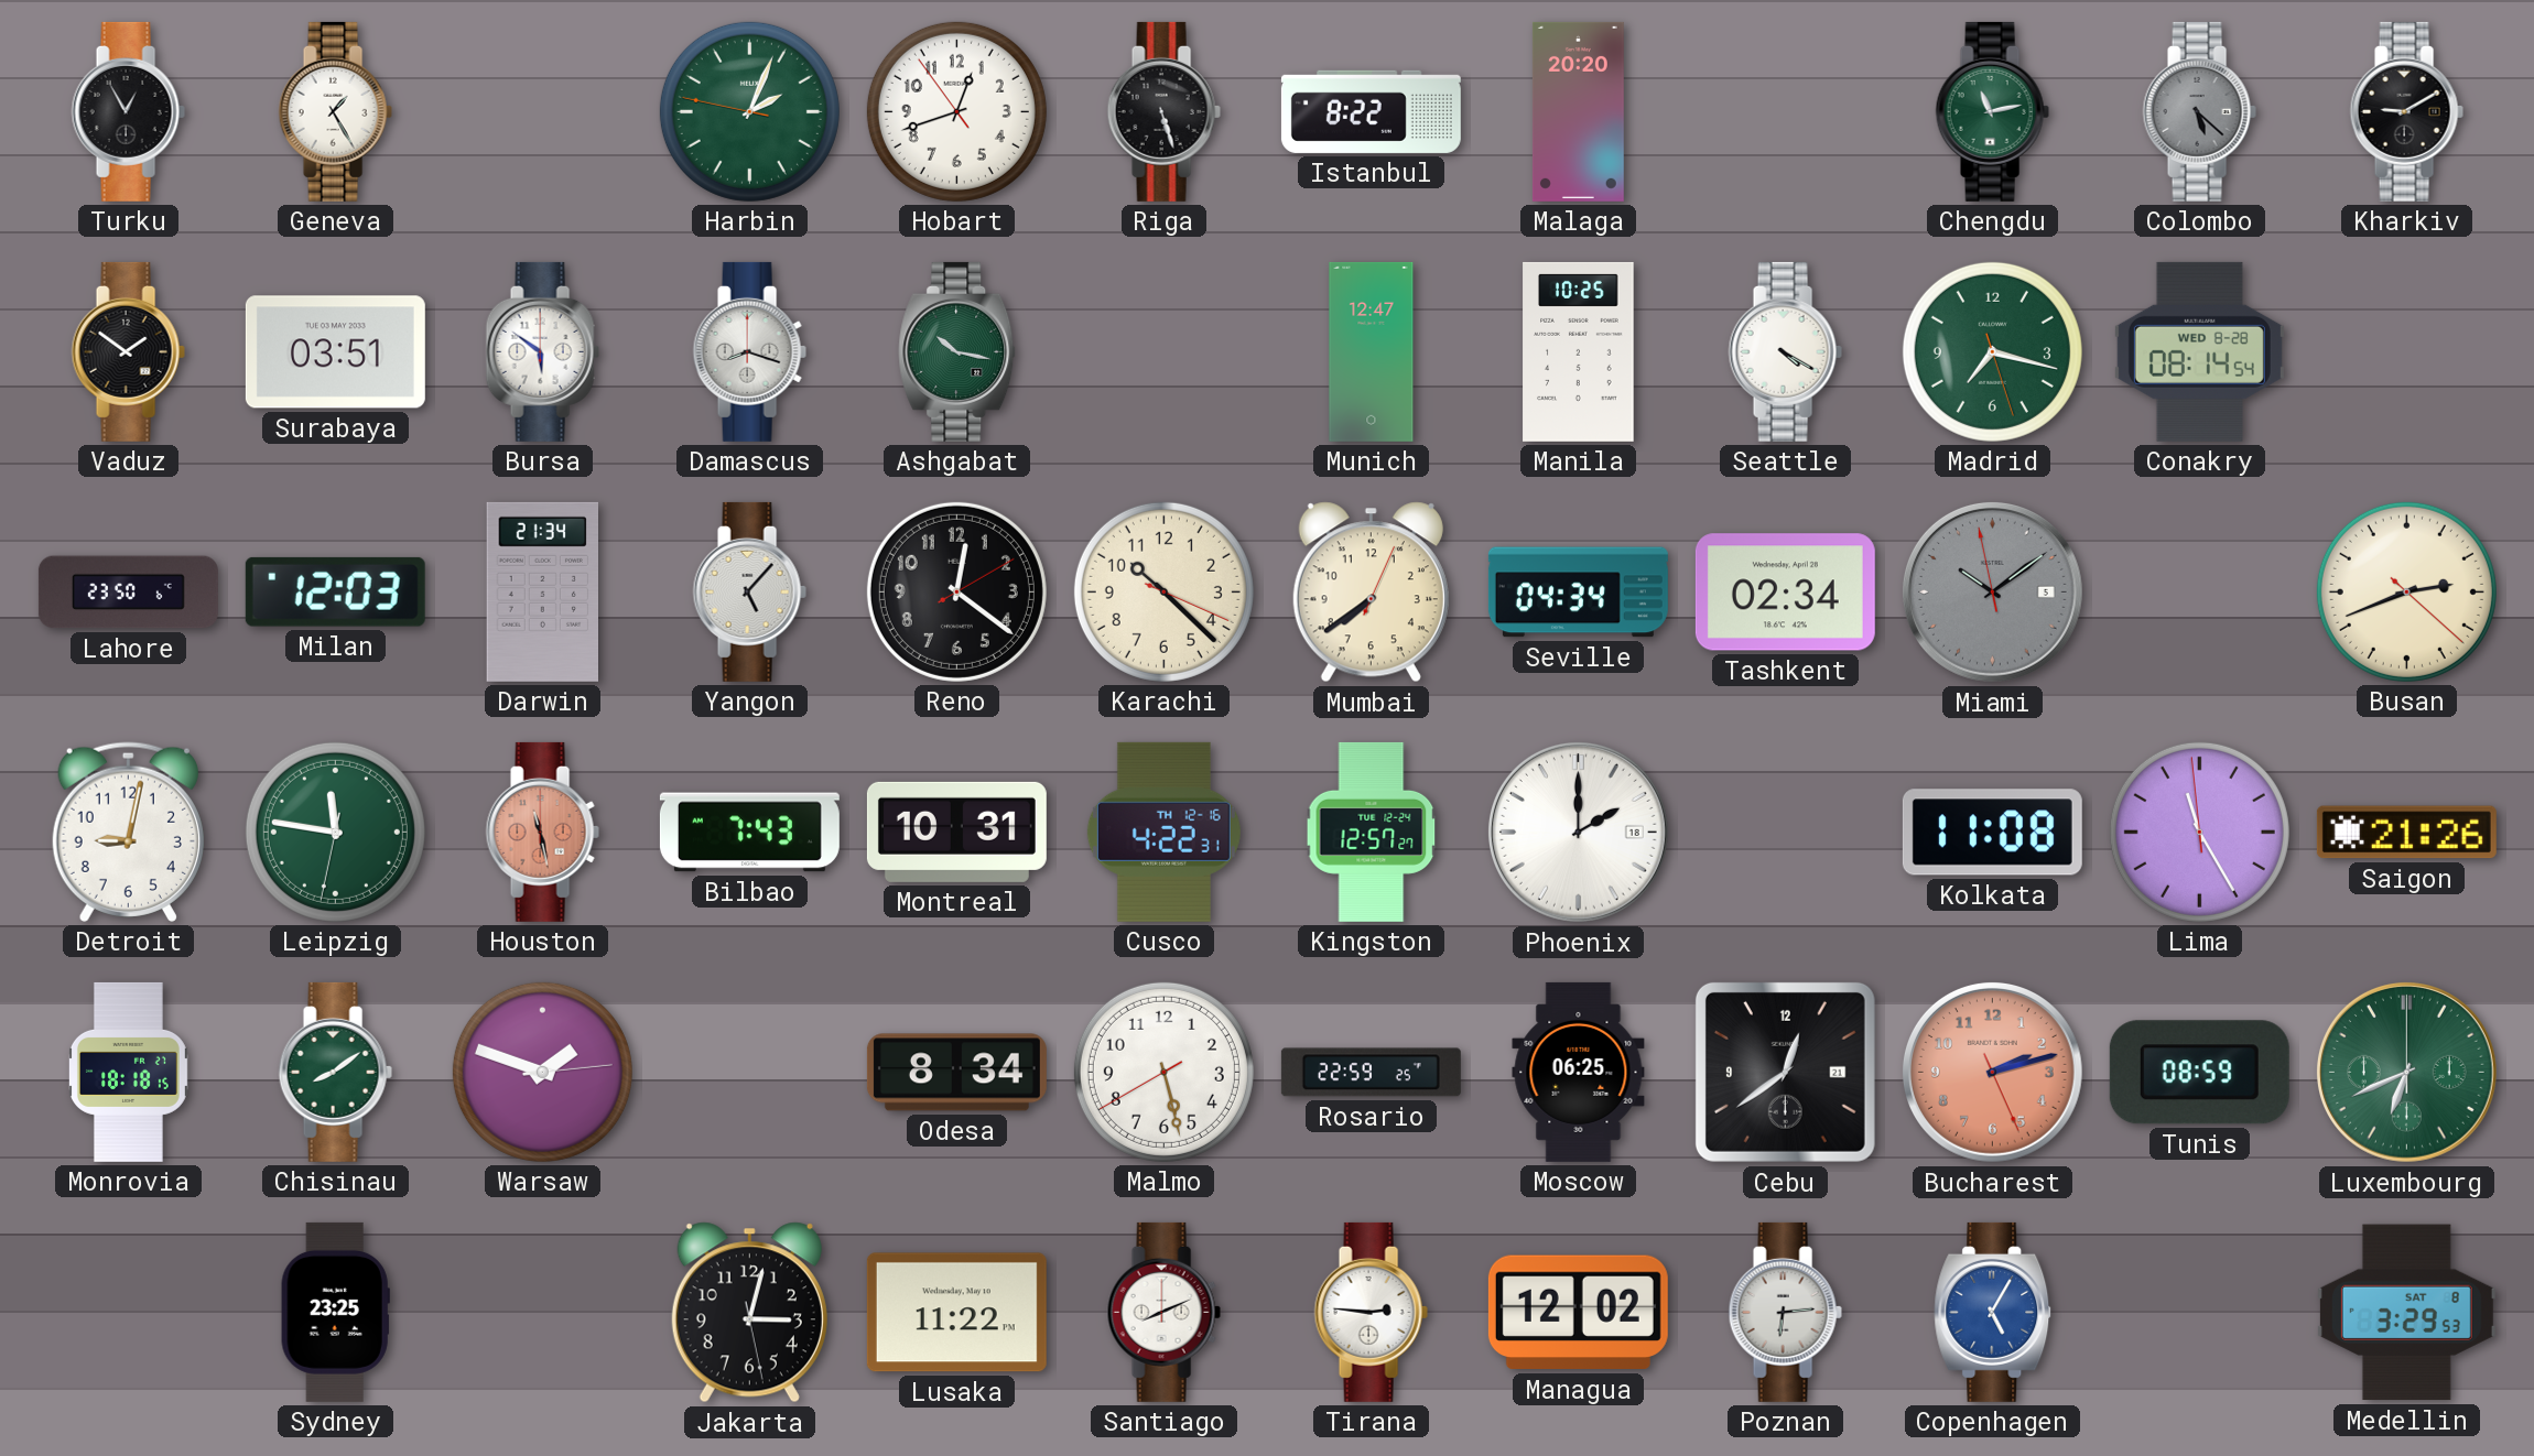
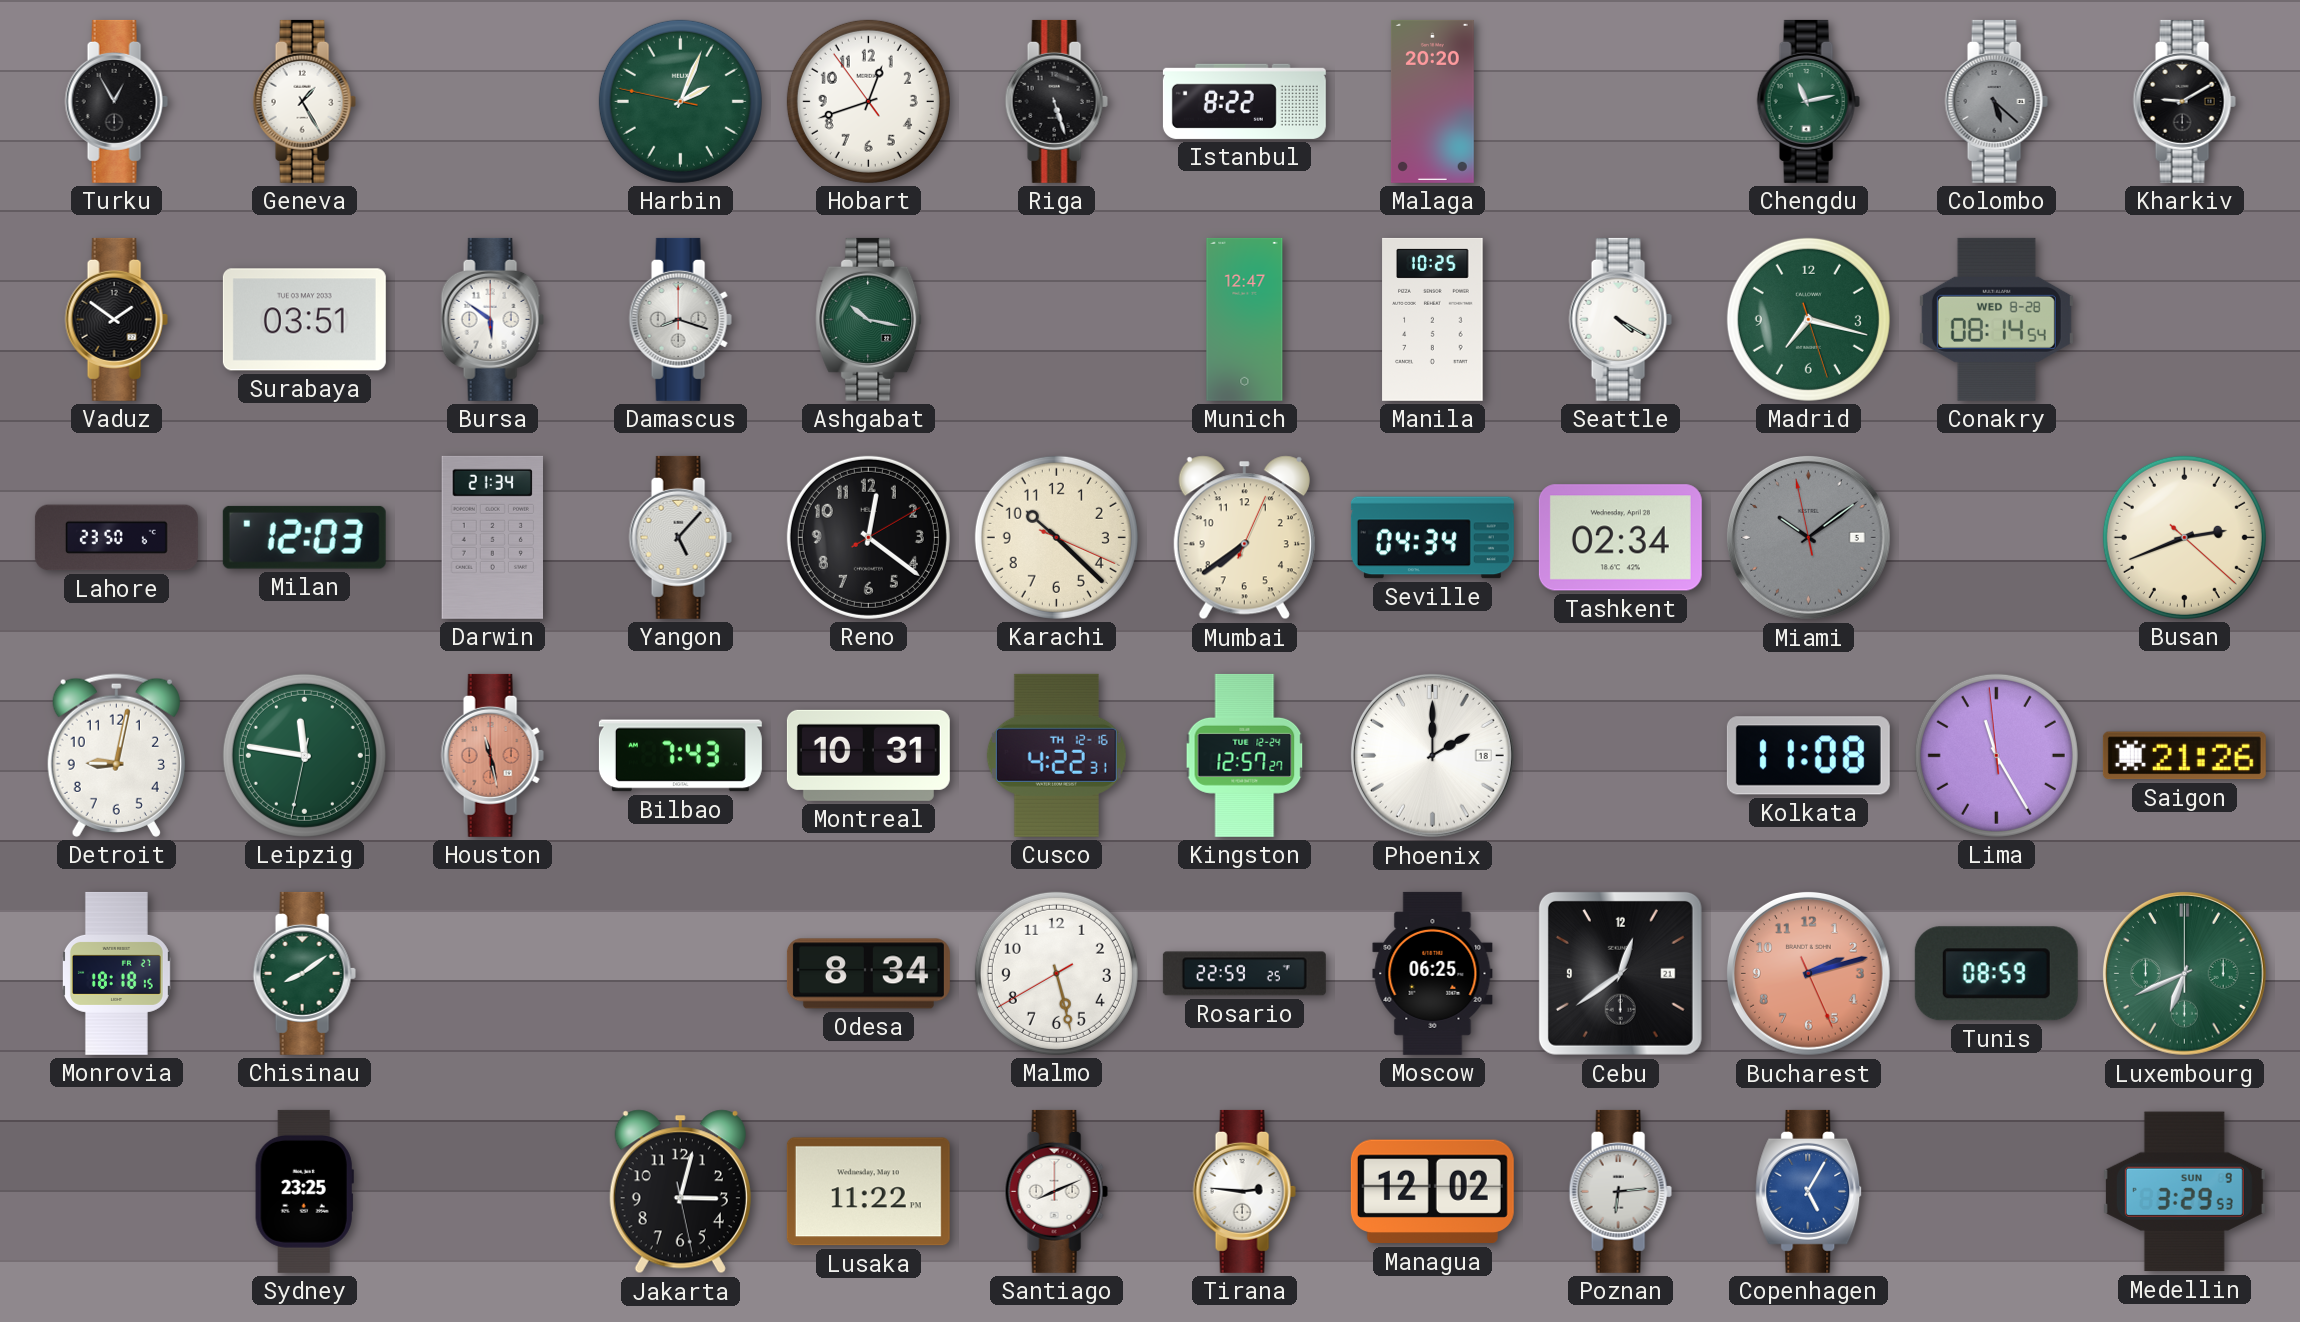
Warsaw: 1:48 -> none
Medellin date: SAT 8 -> SUN 9
